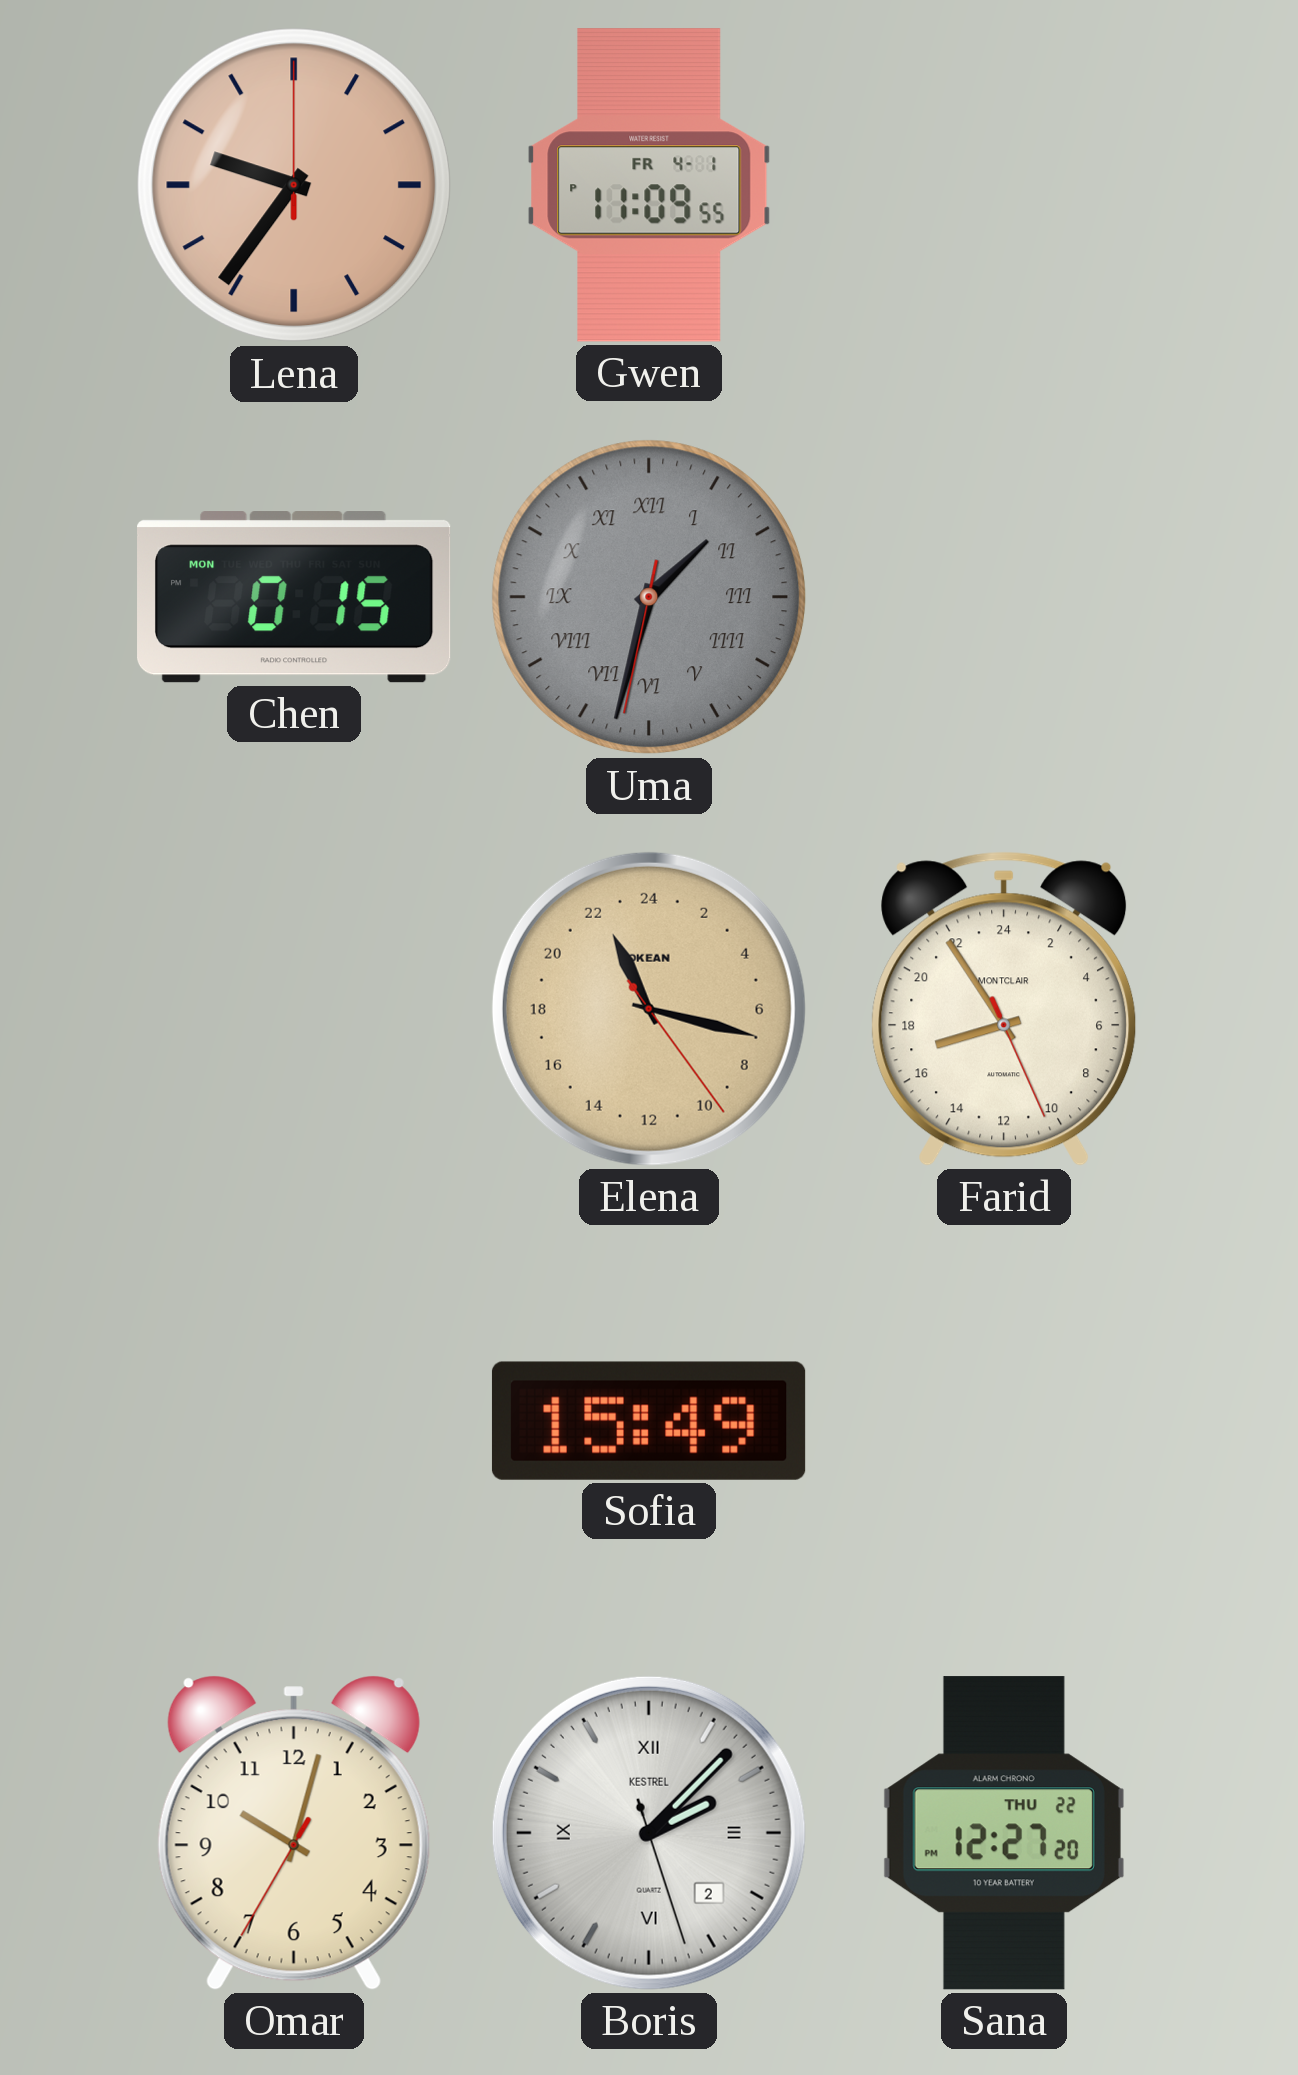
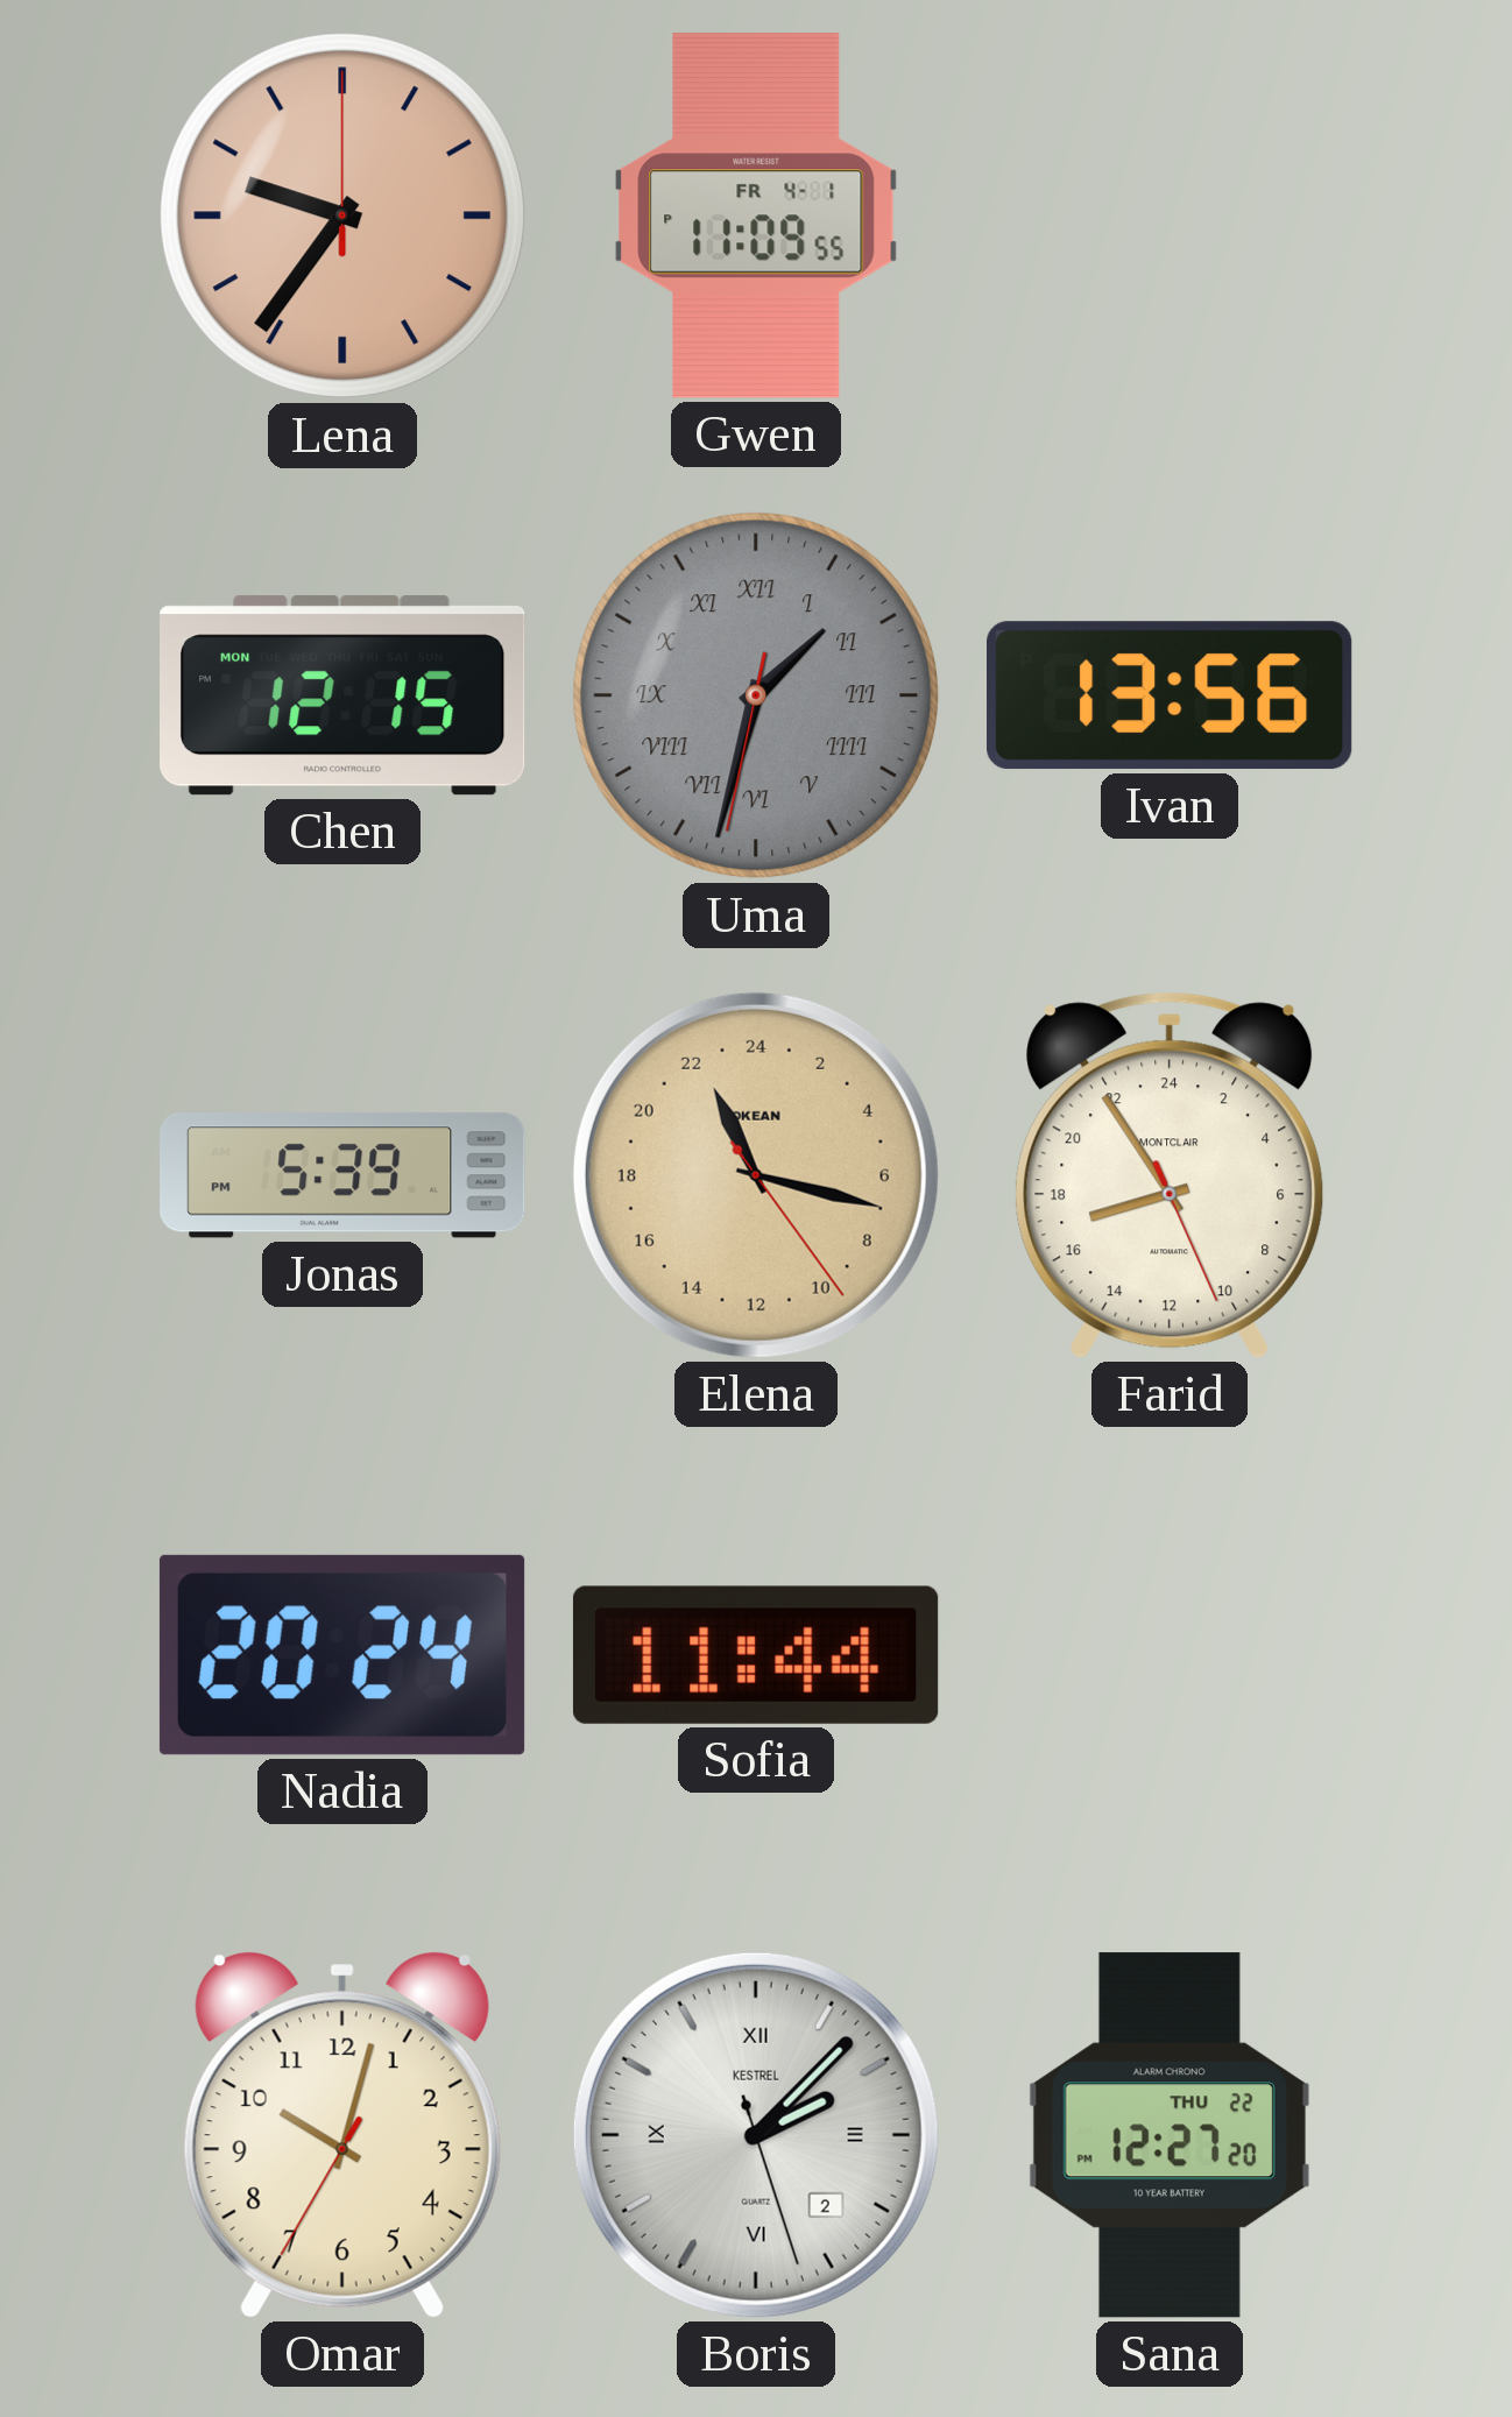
Chen: 0:15 -> 12:15
Ivan: none -> 13:56
Jonas: none -> 5:39
Nadia: none -> 20:24
Sofia: 15:49 -> 11:44
